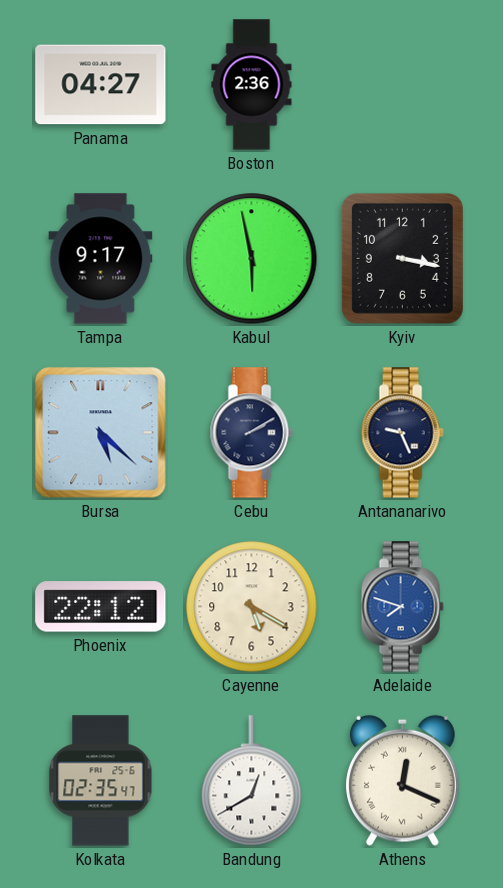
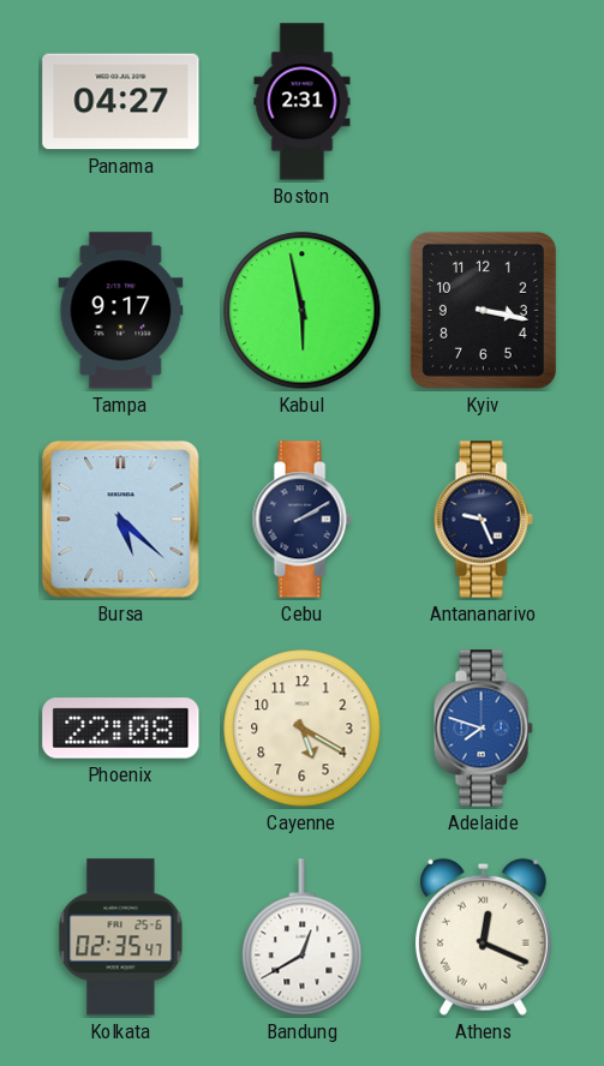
Boston: 2:36 -> 2:31
Phoenix: 22:12 -> 22:08
